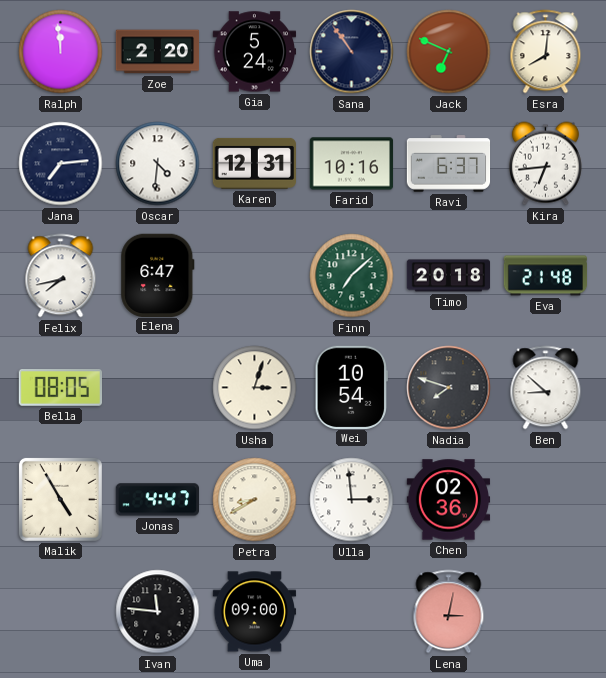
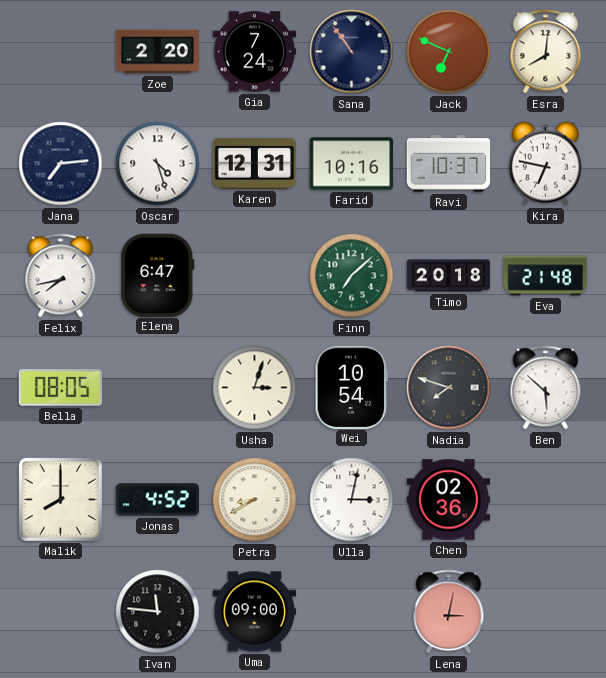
Ralph: 11:59 -> none
Gia: 5:24 -> 7:24
Oscar: 4:31 -> 4:27
Ravi: 6:37 -> 10:37
Kira: 6:44 -> 6:47
Ben: 8:52 -> 5:52
Malik: 4:55 -> 8:00
Jonas: 4:47 -> 4:52
Ulla: 2:59 -> 3:02
